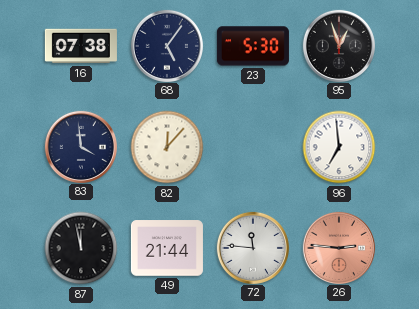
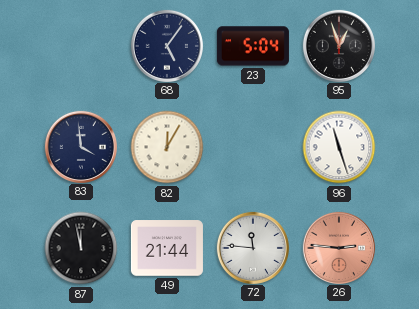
16: 07:38 -> none
23: 5:30 -> 5:04
82: 12:07 -> 12:05
96: 6:59 -> 11:27
